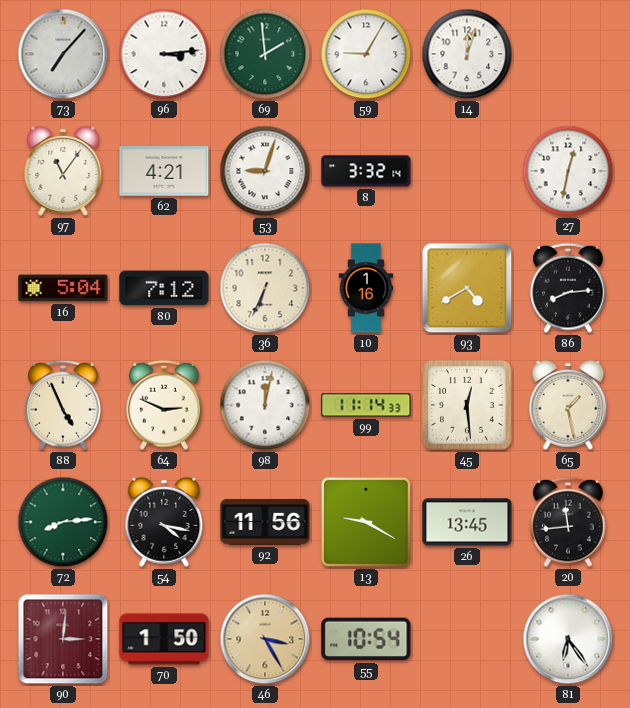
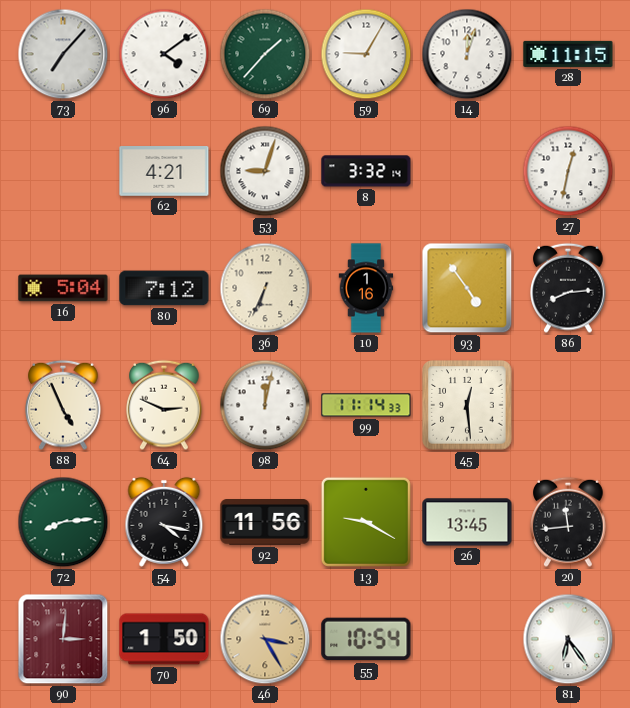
96: 3:14 -> 4:09
69: 1:59 -> 1:37
28: none -> 11:15
97: 11:06 -> none
93: 4:40 -> 4:54
65: 1:28 -> none
